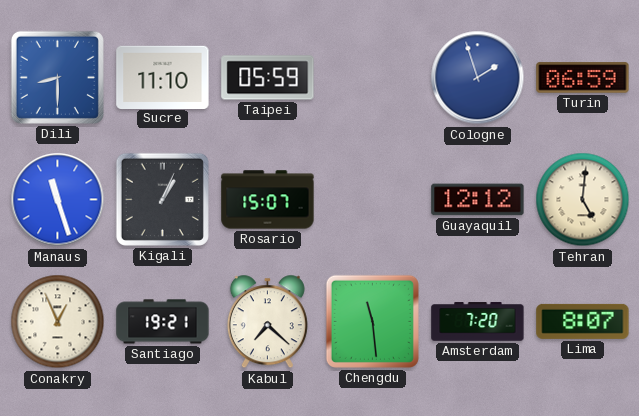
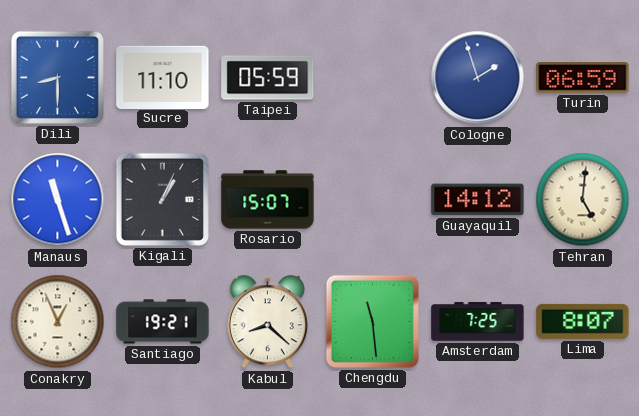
Guayaquil: 12:12 -> 14:12
Kabul: 7:22 -> 8:22
Amsterdam: 7:20 -> 7:25
